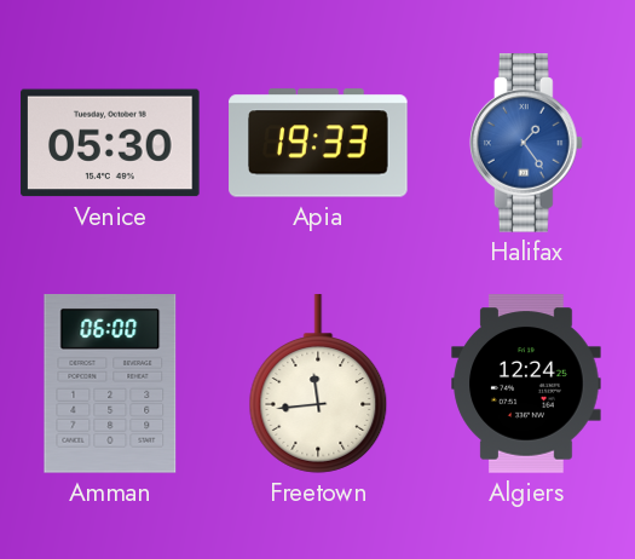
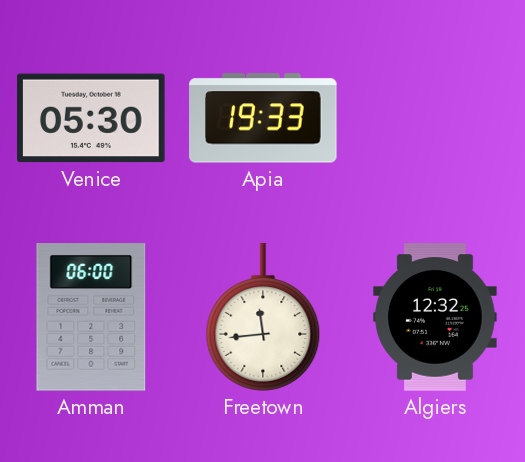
Halifax: 1:24 -> none
Algiers: 12:24 -> 12:32
